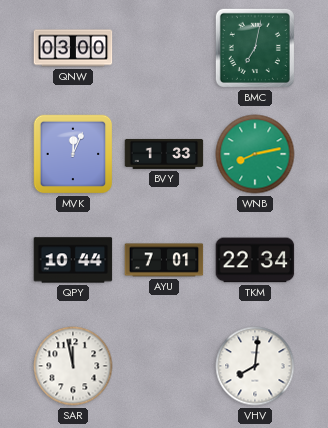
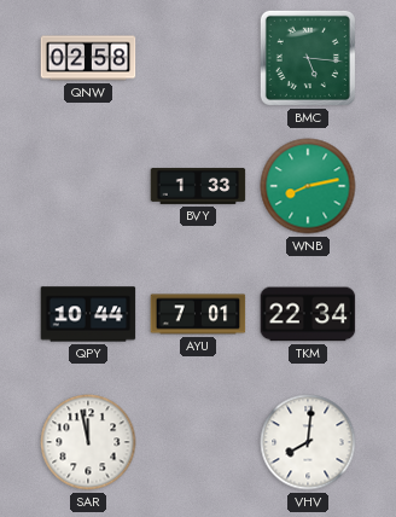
QNW: 03:00 -> 02:58
BMC: 7:02 -> 5:16
MVK: 12:04 -> none
